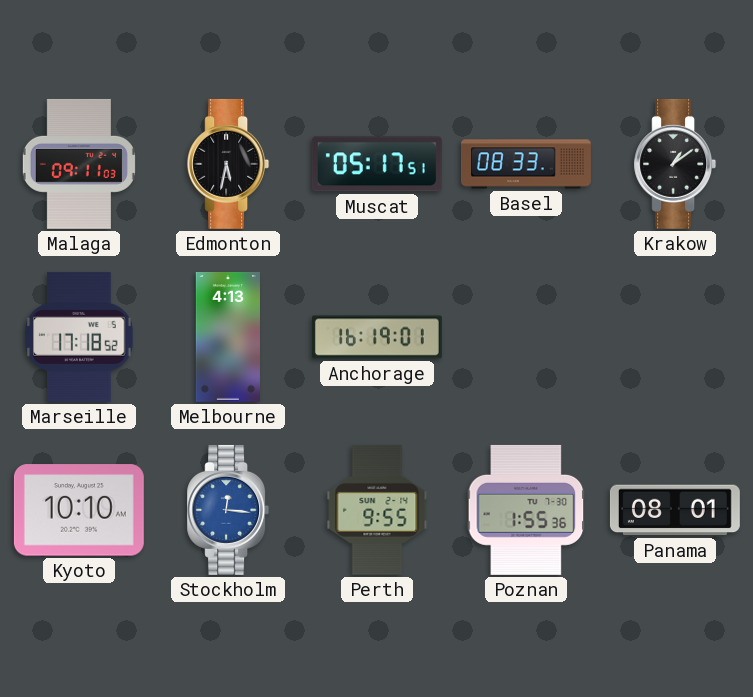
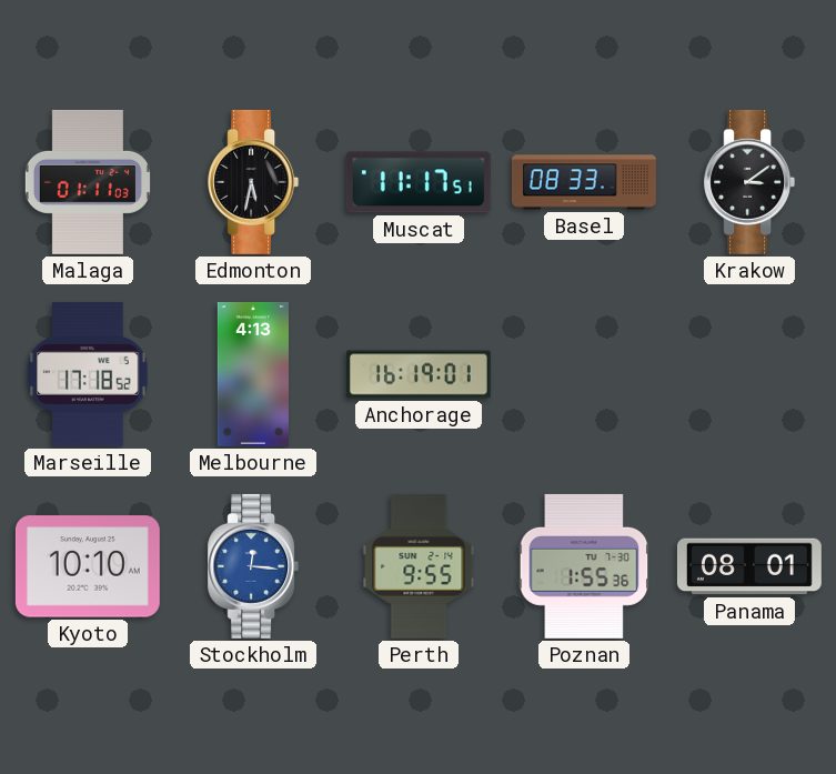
Malaga: 09:11 -> 01:11
Muscat: 05:17 -> 11:17
Krakow: 1:09 -> 3:09
